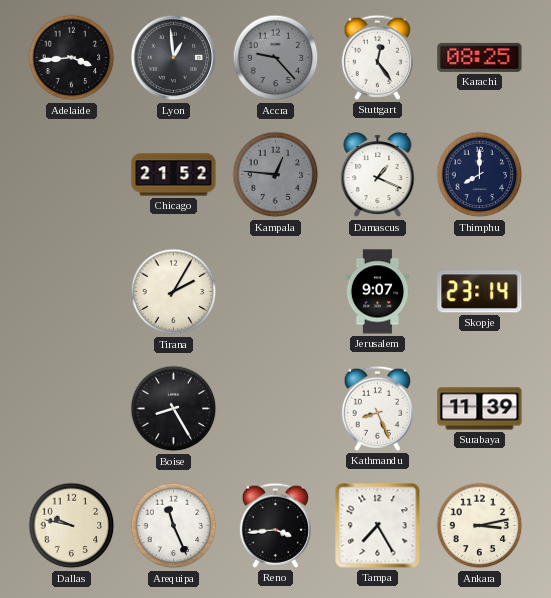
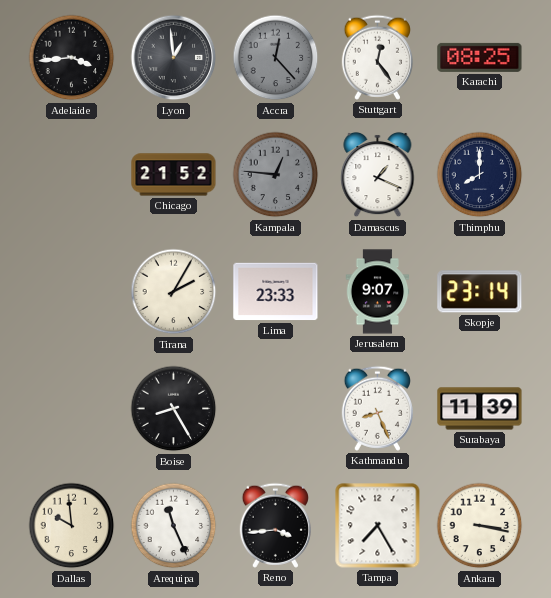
Accra: 9:23 -> 12:23
Lima: none -> 23:33
Dallas: 9:47 -> 9:59
Ankara: 3:13 -> 3:17
